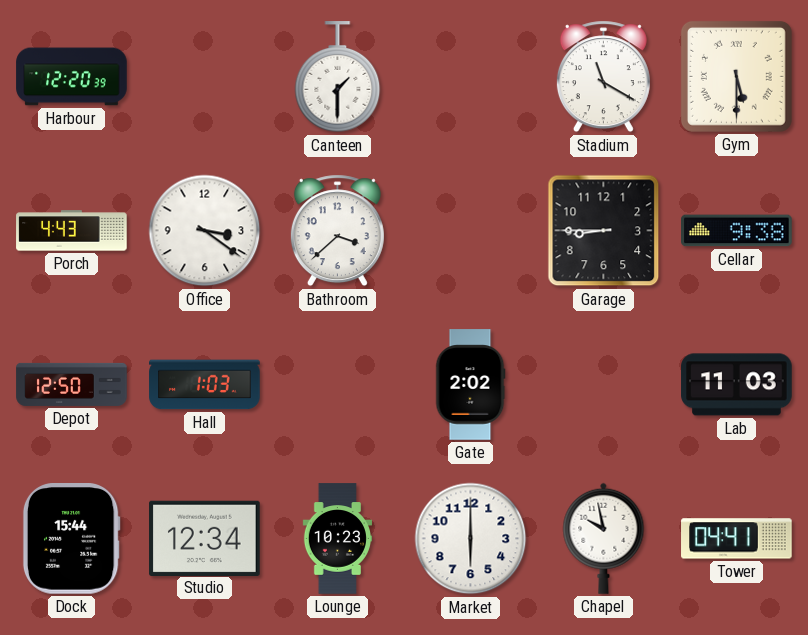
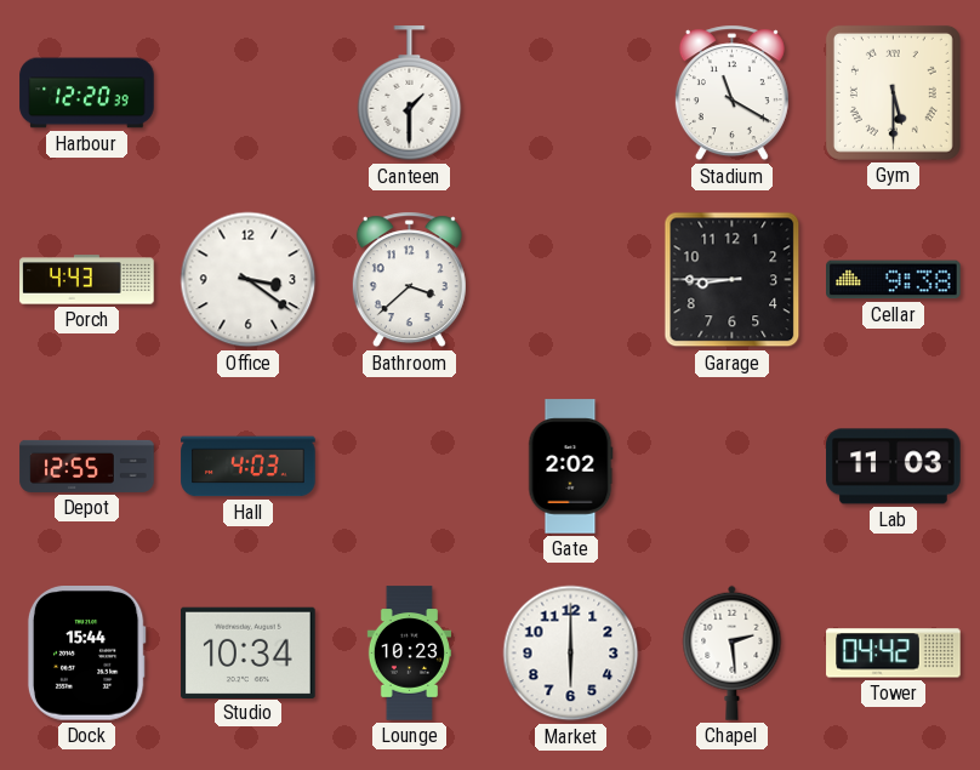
Depot: 12:50 -> 12:55
Hall: 1:03 -> 4:03
Studio: 12:34 -> 10:34
Chapel: 9:58 -> 2:29
Tower: 04:41 -> 04:42
